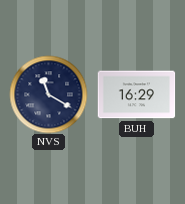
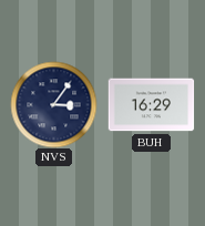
NVS: 11:20 -> 3:06
